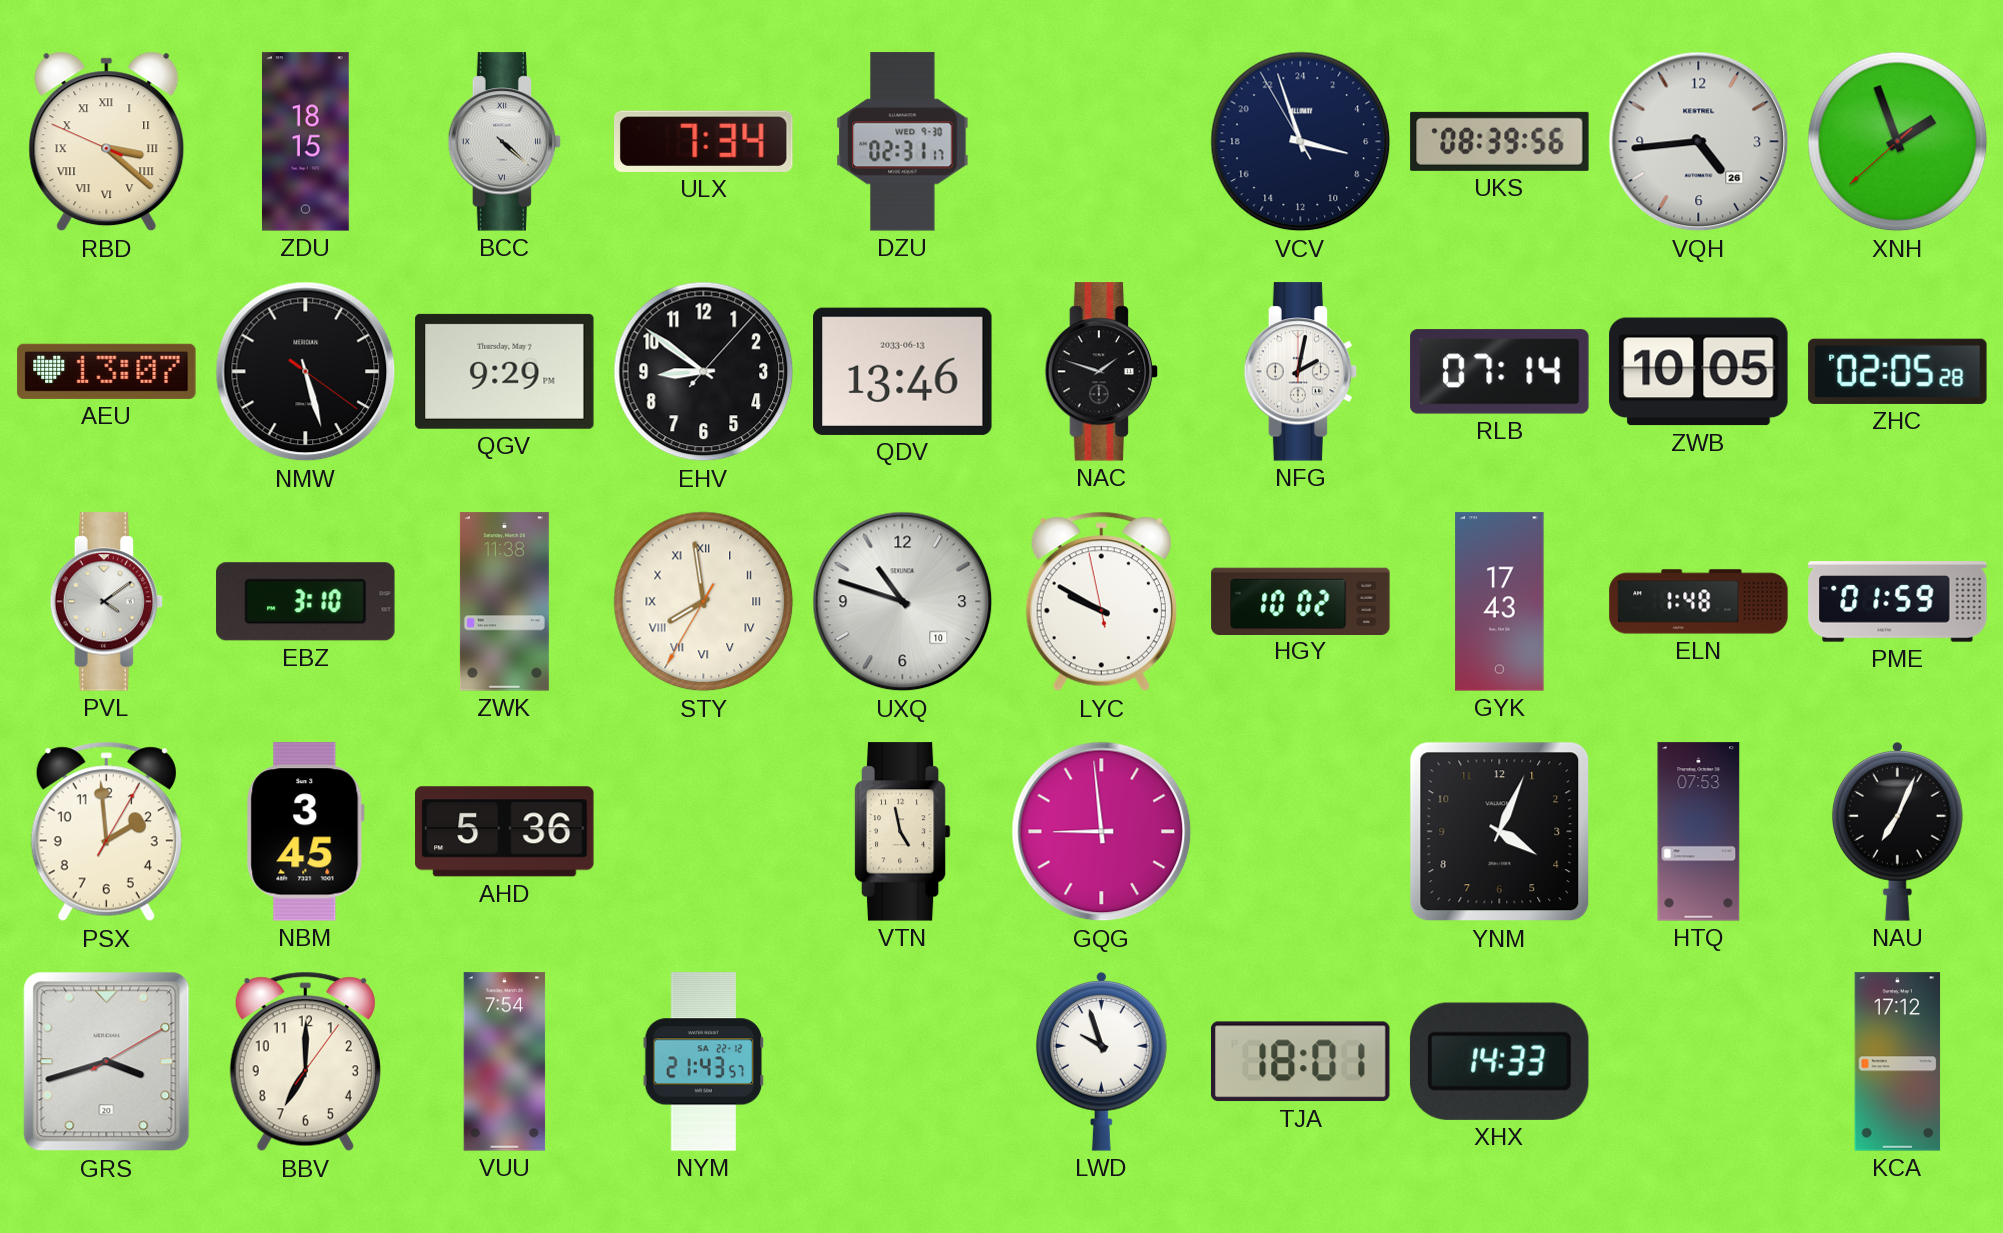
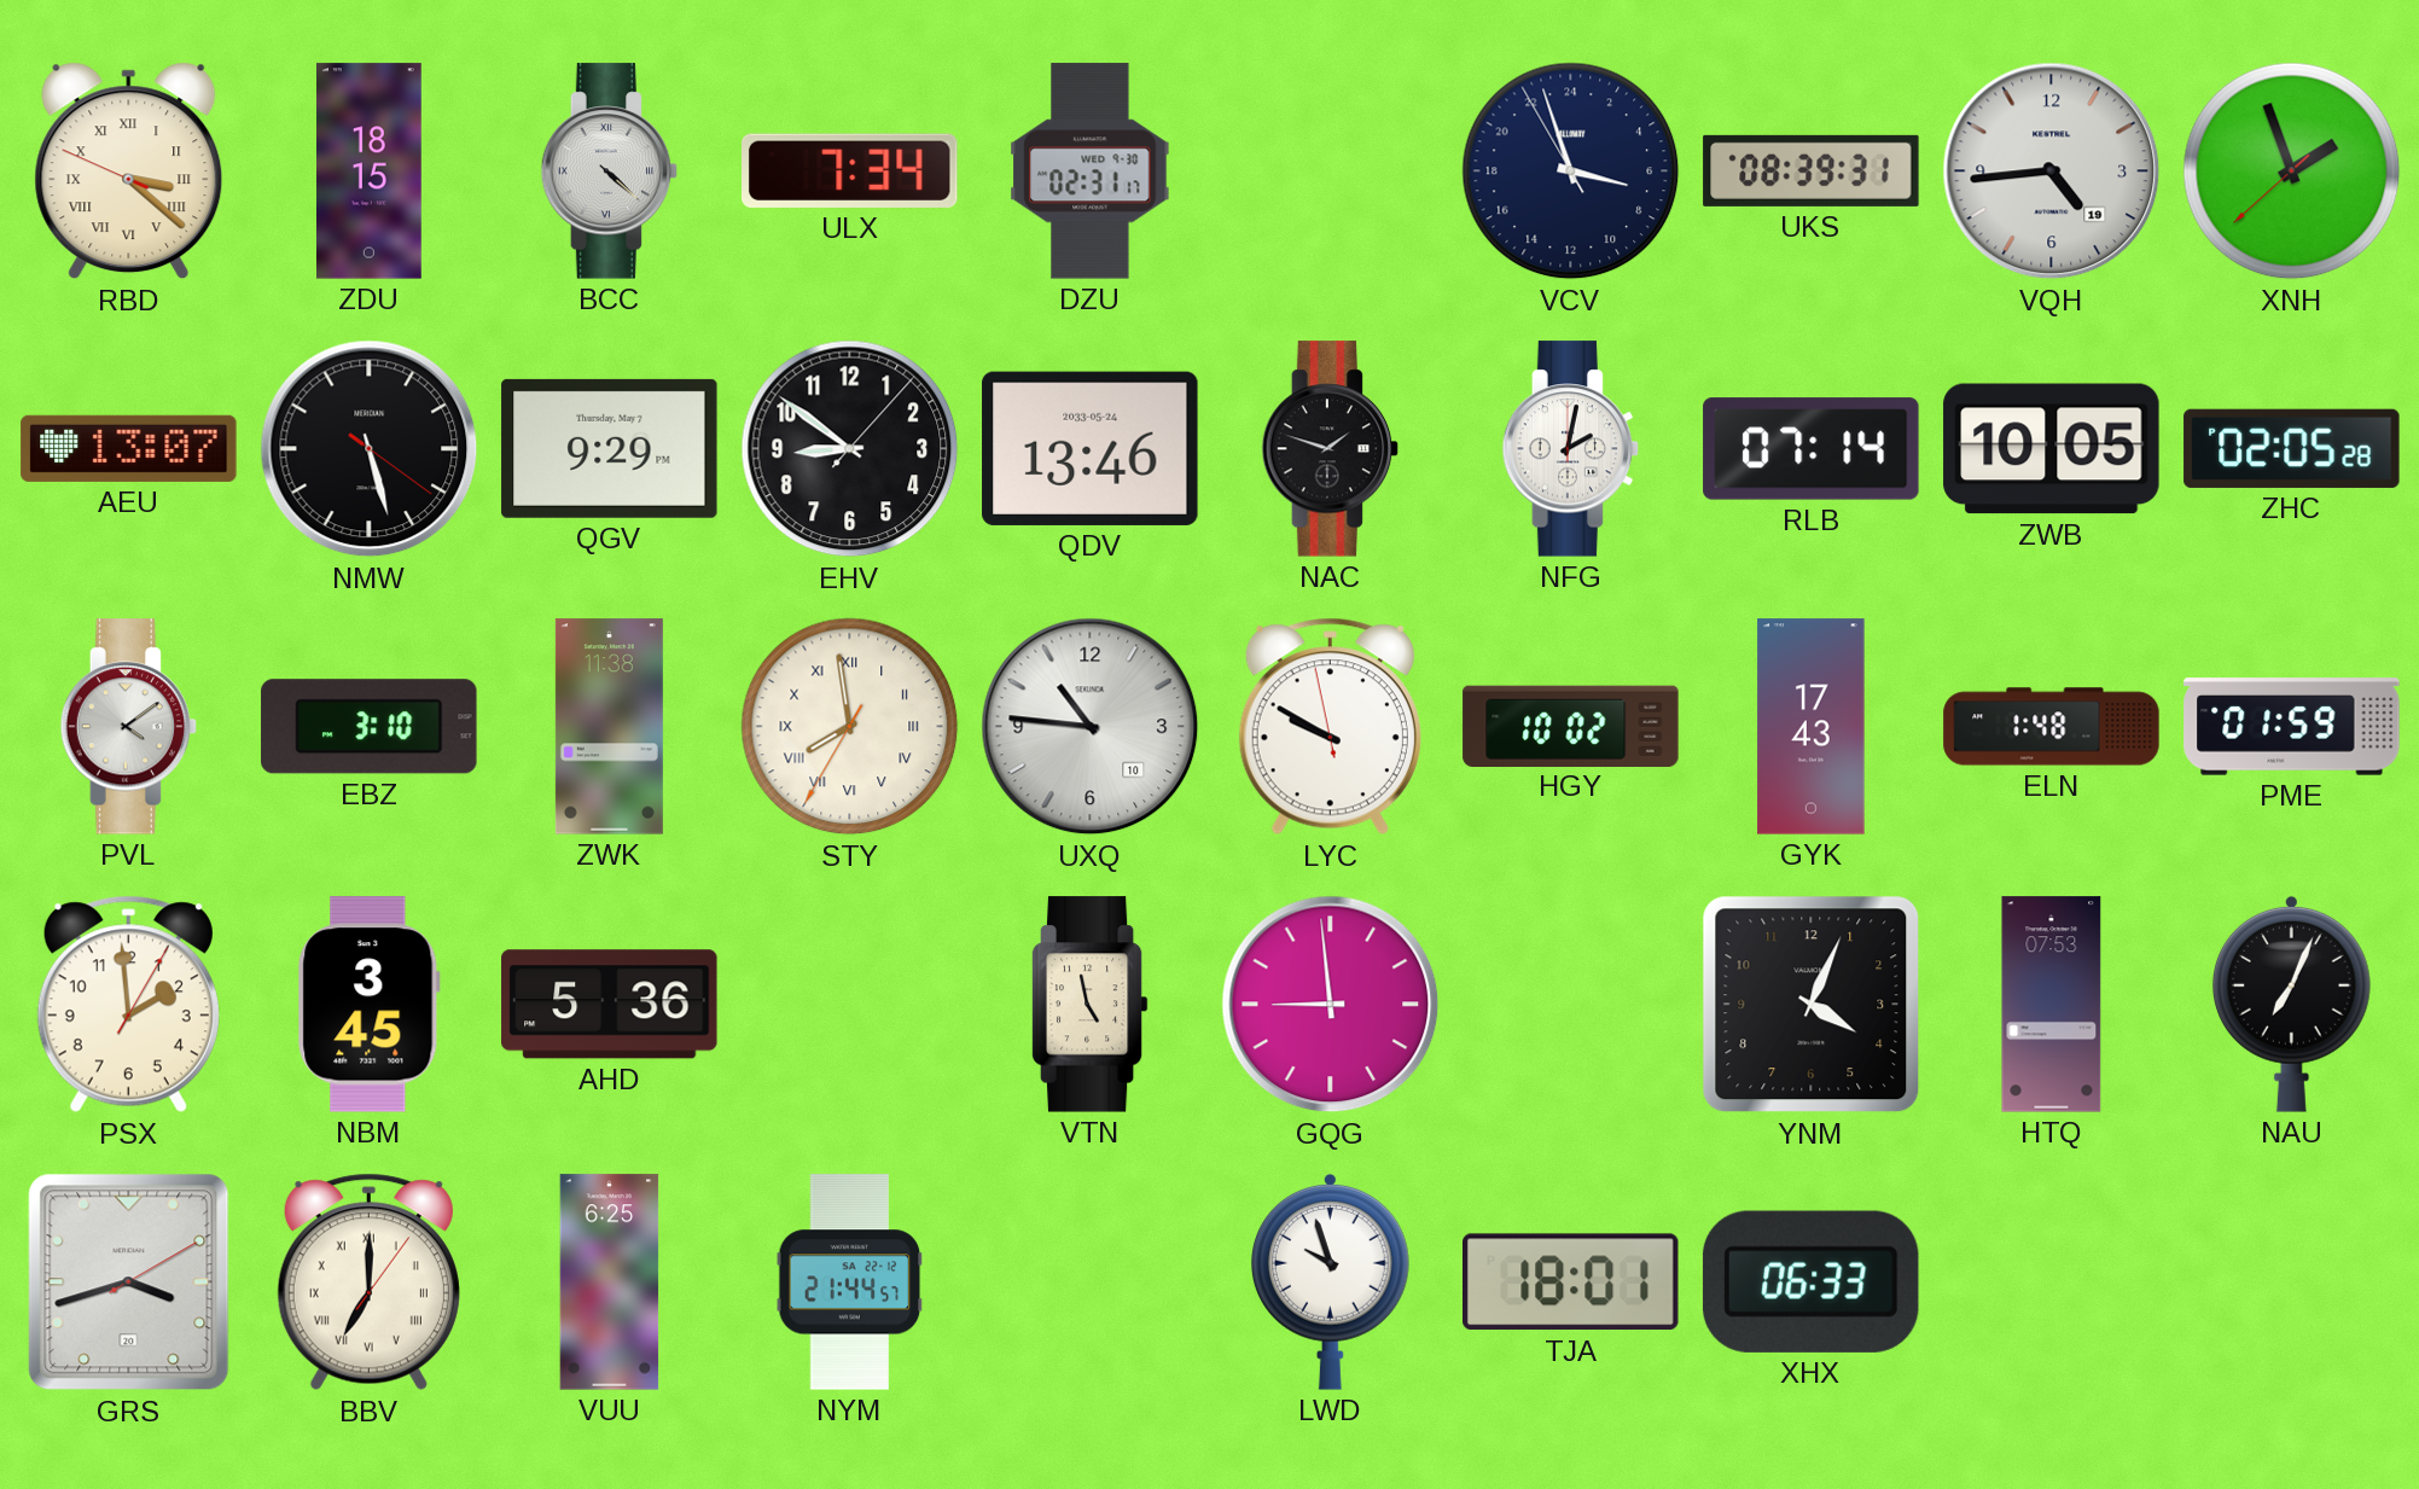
UKS: 08:39:56 -> 08:39:31
VQH date: 26 -> 19
QDV date: 2033-06-13 -> 2033-05-24
UXQ: 10:48 -> 10:46
BBV numerals: Arabic -> Roman
VUU: 7:54 -> 6:25
NYM: 21:43 -> 21:44
XHX: 14:33 -> 06:33
KCA: 17:12 -> none
